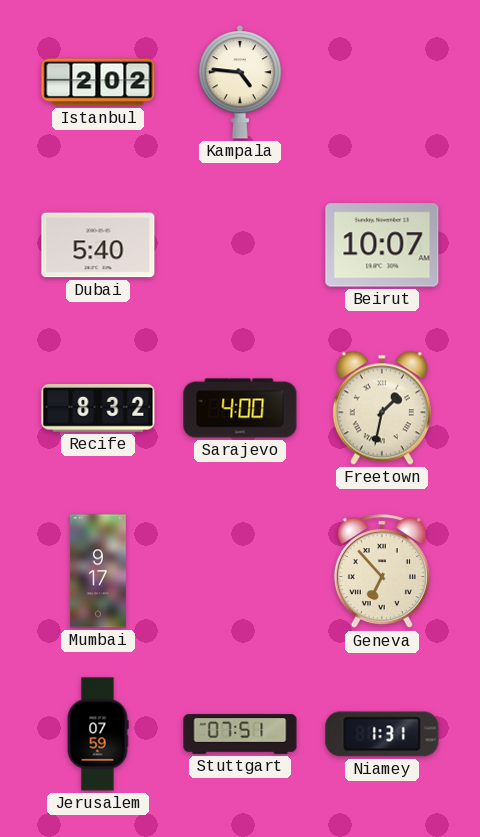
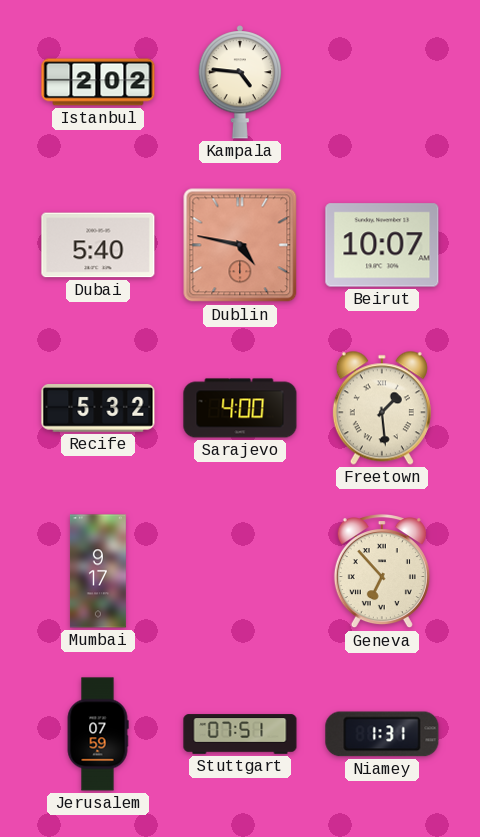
Dublin: none -> 4:47
Recife: 8:32 -> 5:32
Freetown: 1:32 -> 1:29
